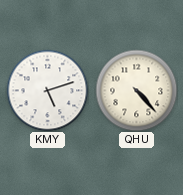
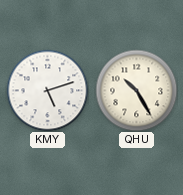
QHU: 4:23 -> 10:25
